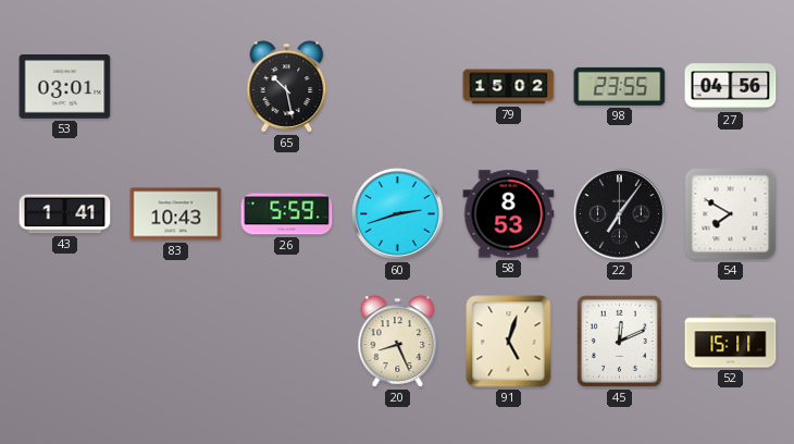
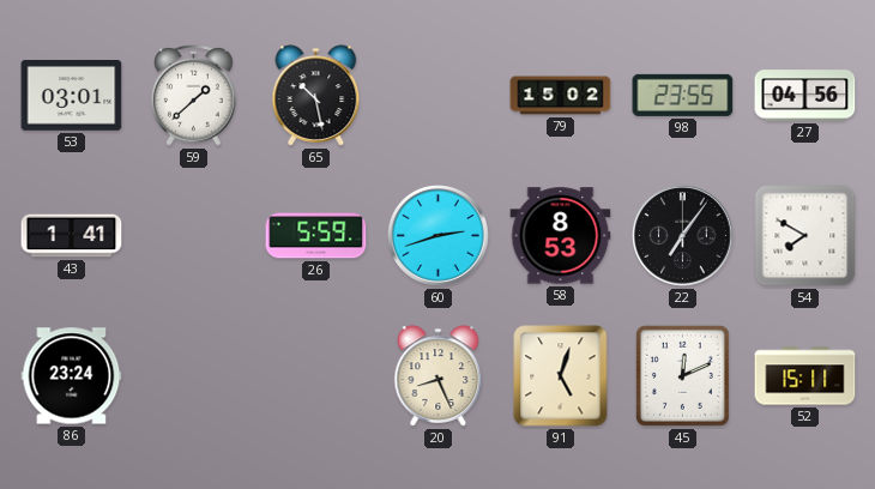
59: none -> 1:38
83: 10:43 -> none
86: none -> 23:24
